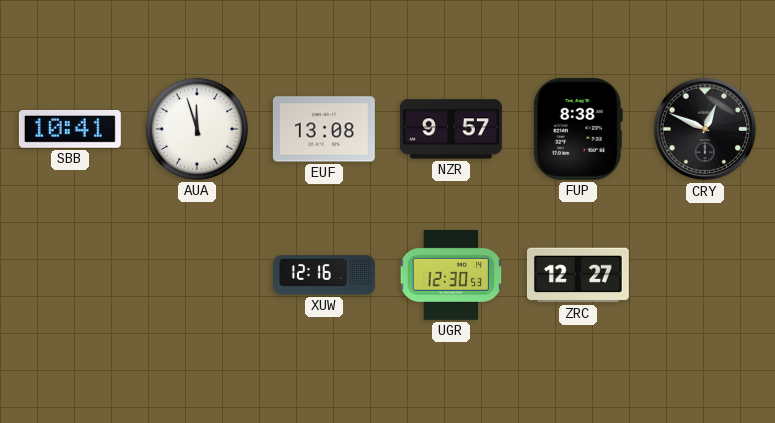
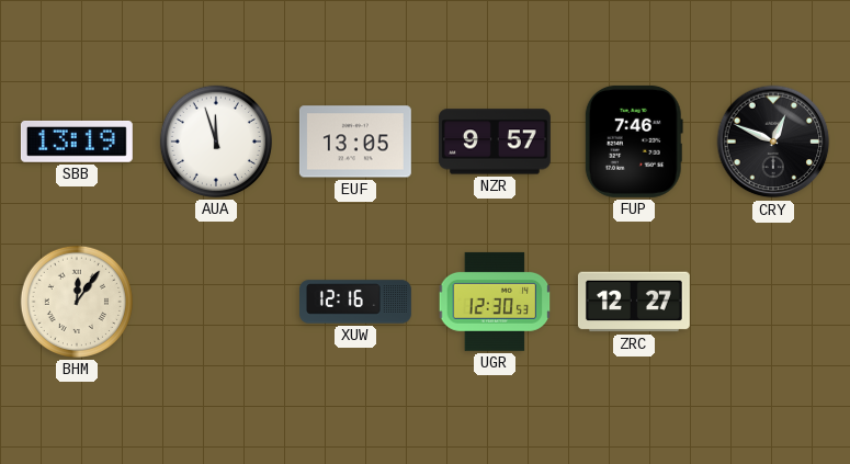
SBB: 10:41 -> 13:19
EUF: 13:08 -> 13:05
FUP: 8:38 -> 7:46
BHM: none -> 12:06
